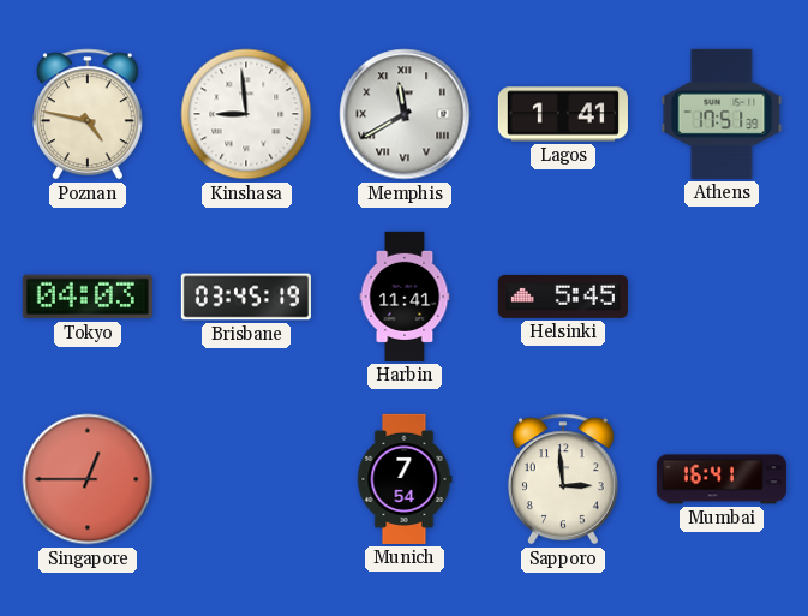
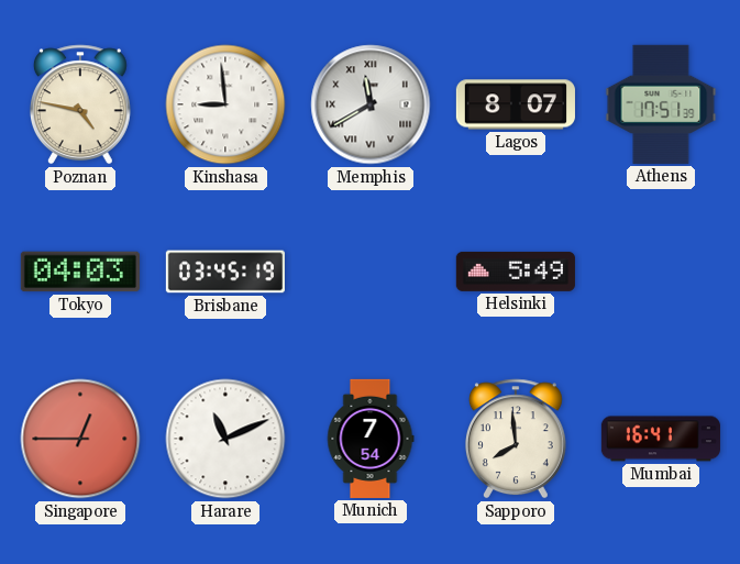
Lagos: 1:41 -> 8:07
Harbin: 11:41 -> none
Helsinki: 5:45 -> 5:49
Harare: none -> 11:11
Sapporo: 2:59 -> 7:59
